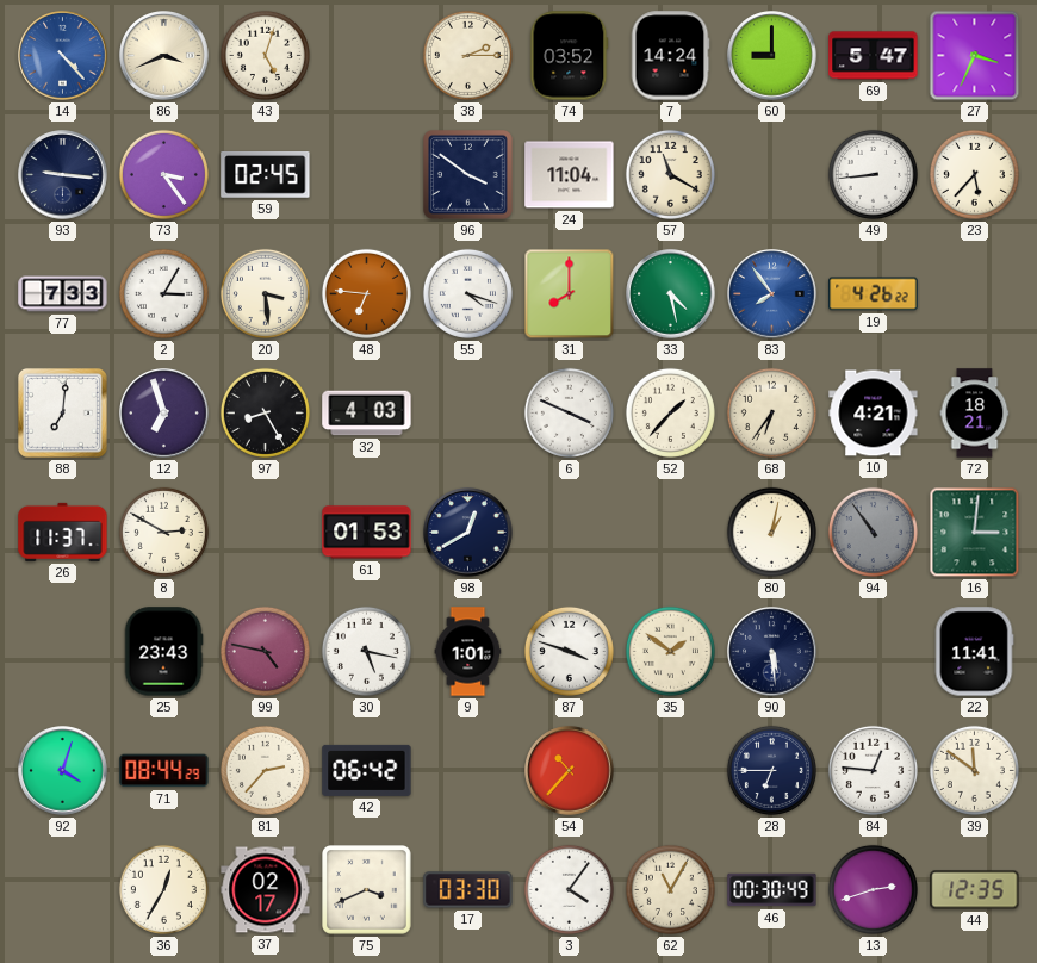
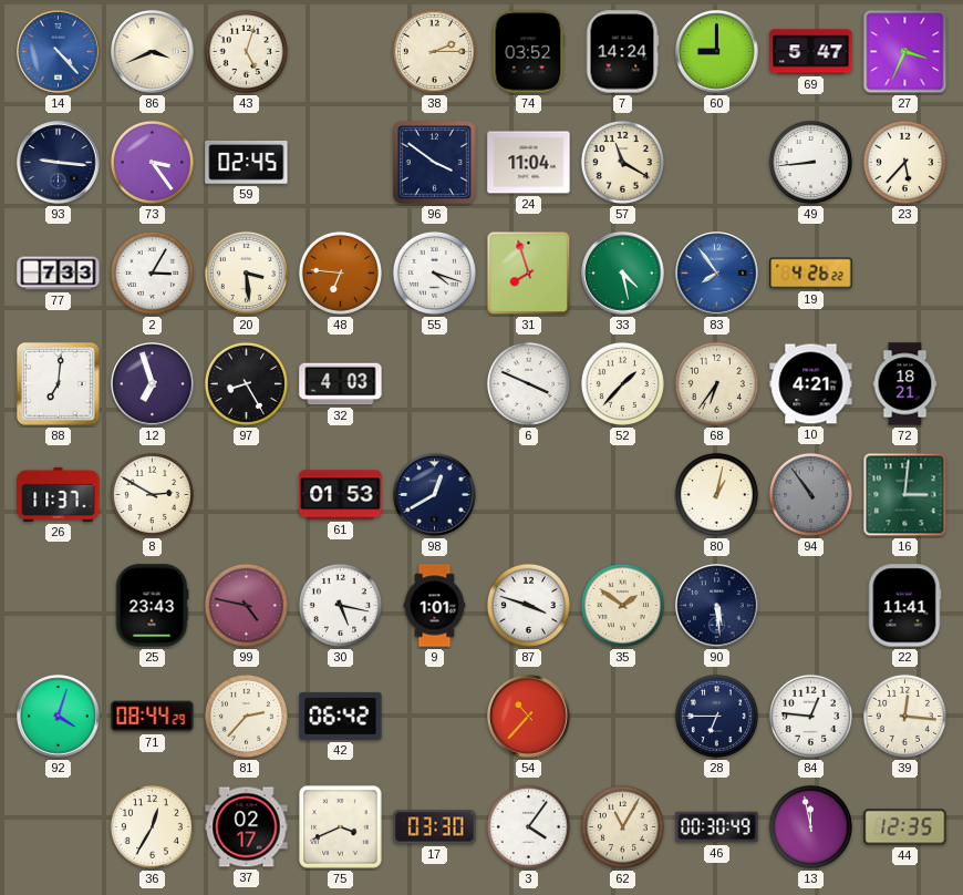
31: 8:00 -> 7:57
39: 11:51 -> 12:16
13: 2:42 -> 11:58
